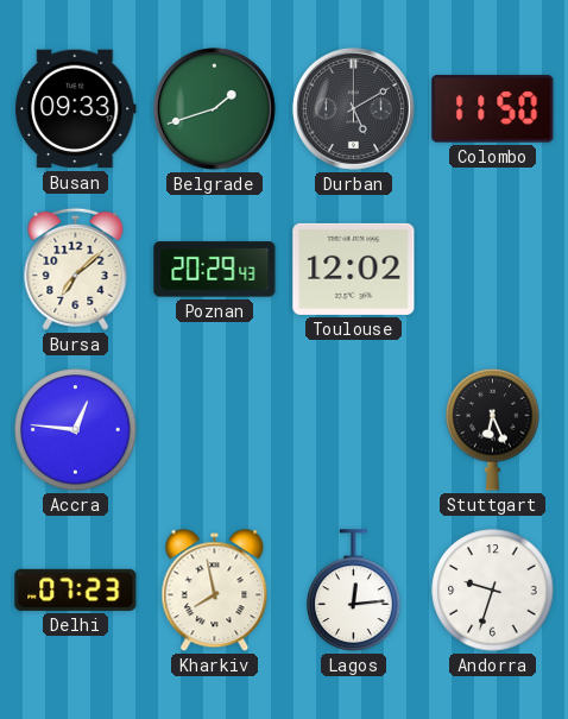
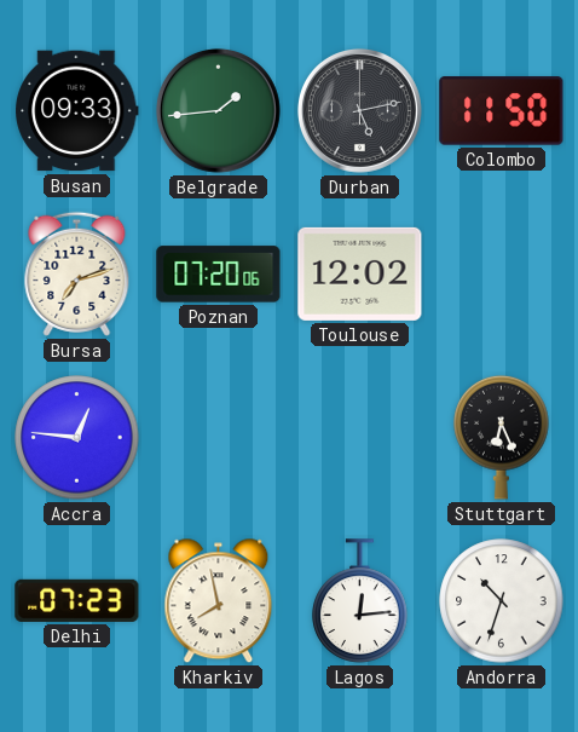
Belgrade: 1:42 -> 1:44
Durban: 5:10 -> 5:13
Bursa: 7:08 -> 7:12
Poznan: 20:29 -> 07:20
Andorra: 9:33 -> 10:33
